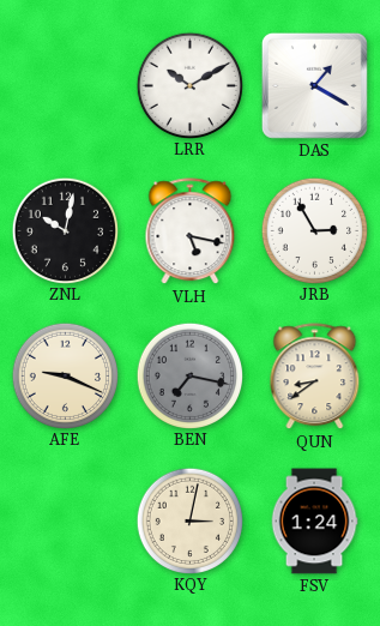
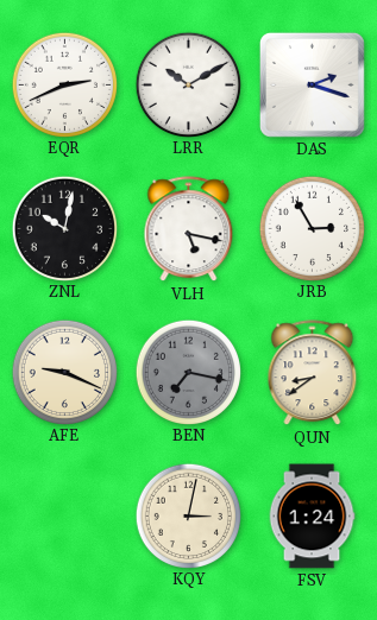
EQR: none -> 2:41
DAS: 1:20 -> 2:18
